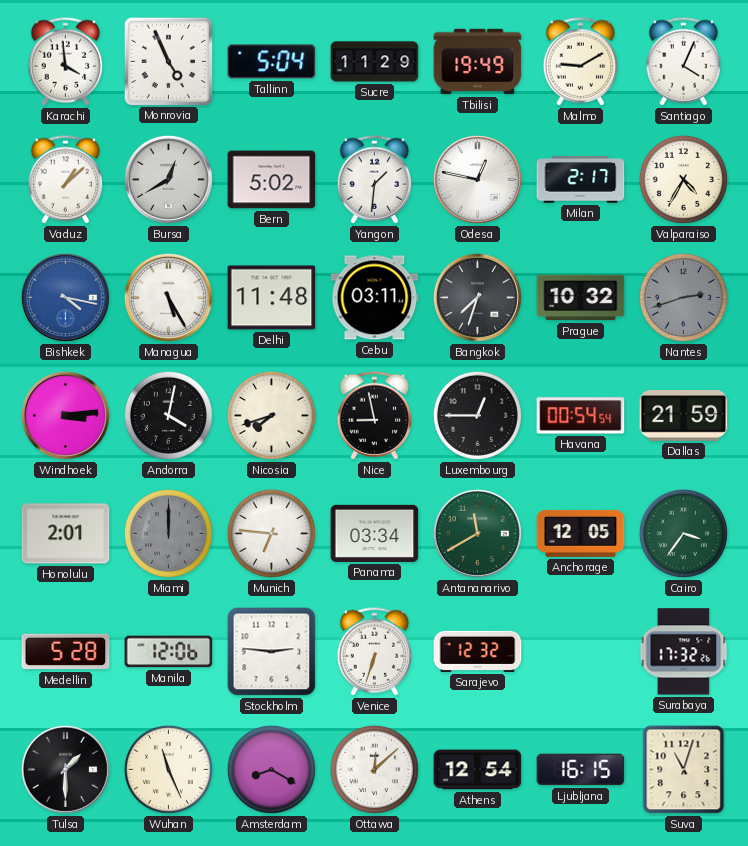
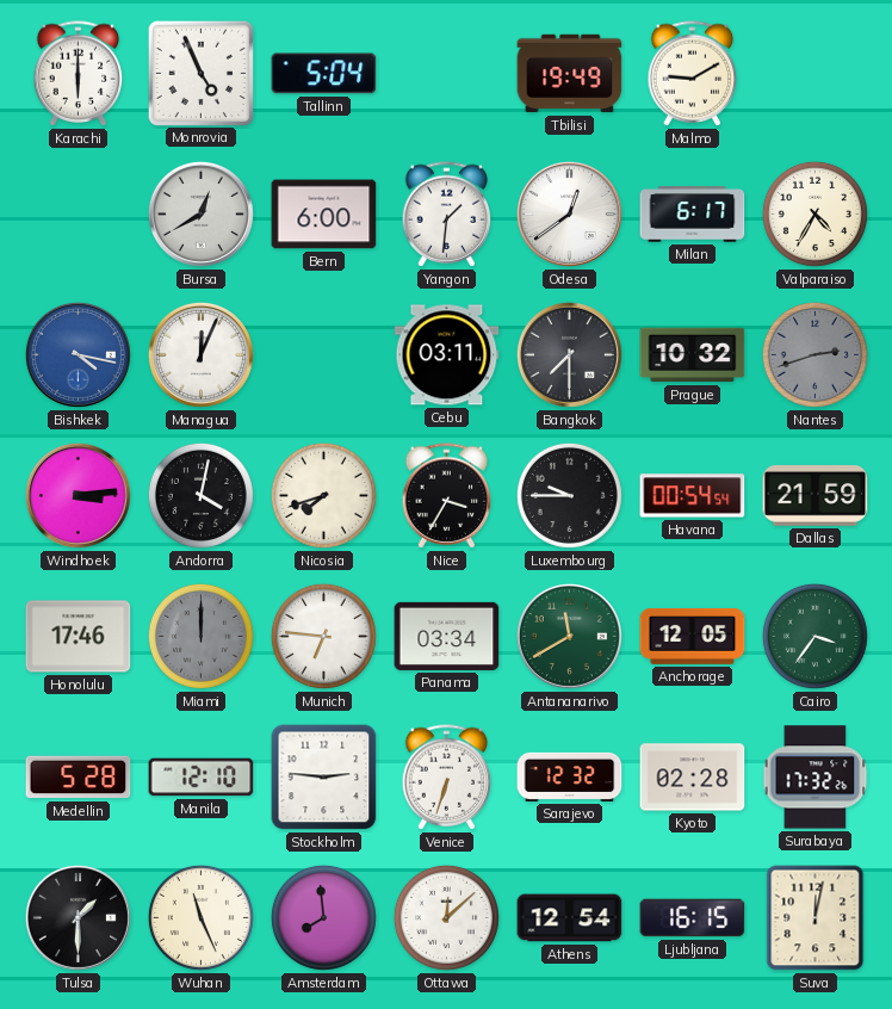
Karachi: 3:59 -> 6:00
Sucre: 11:29 -> none
Santiago: 4:04 -> none
Vaduz: 1:08 -> none
Bern: 5:02 -> 6:00
Odesa: 12:47 -> 12:39
Milan: 2:17 -> 6:17
Managua: 5:25 -> 12:04
Delhi: 11:48 -> none
Bangkok: 7:33 -> 7:30
Nice: 8:58 -> 3:35
Luxembourg: 12:45 -> 9:45
Honolulu: 2:01 -> 17:46
Manila: 12:06 -> 12:10
Kyoto: none -> 02:28
Amsterdam: 8:20 -> 7:59
Suva: 11:03 -> 12:02
